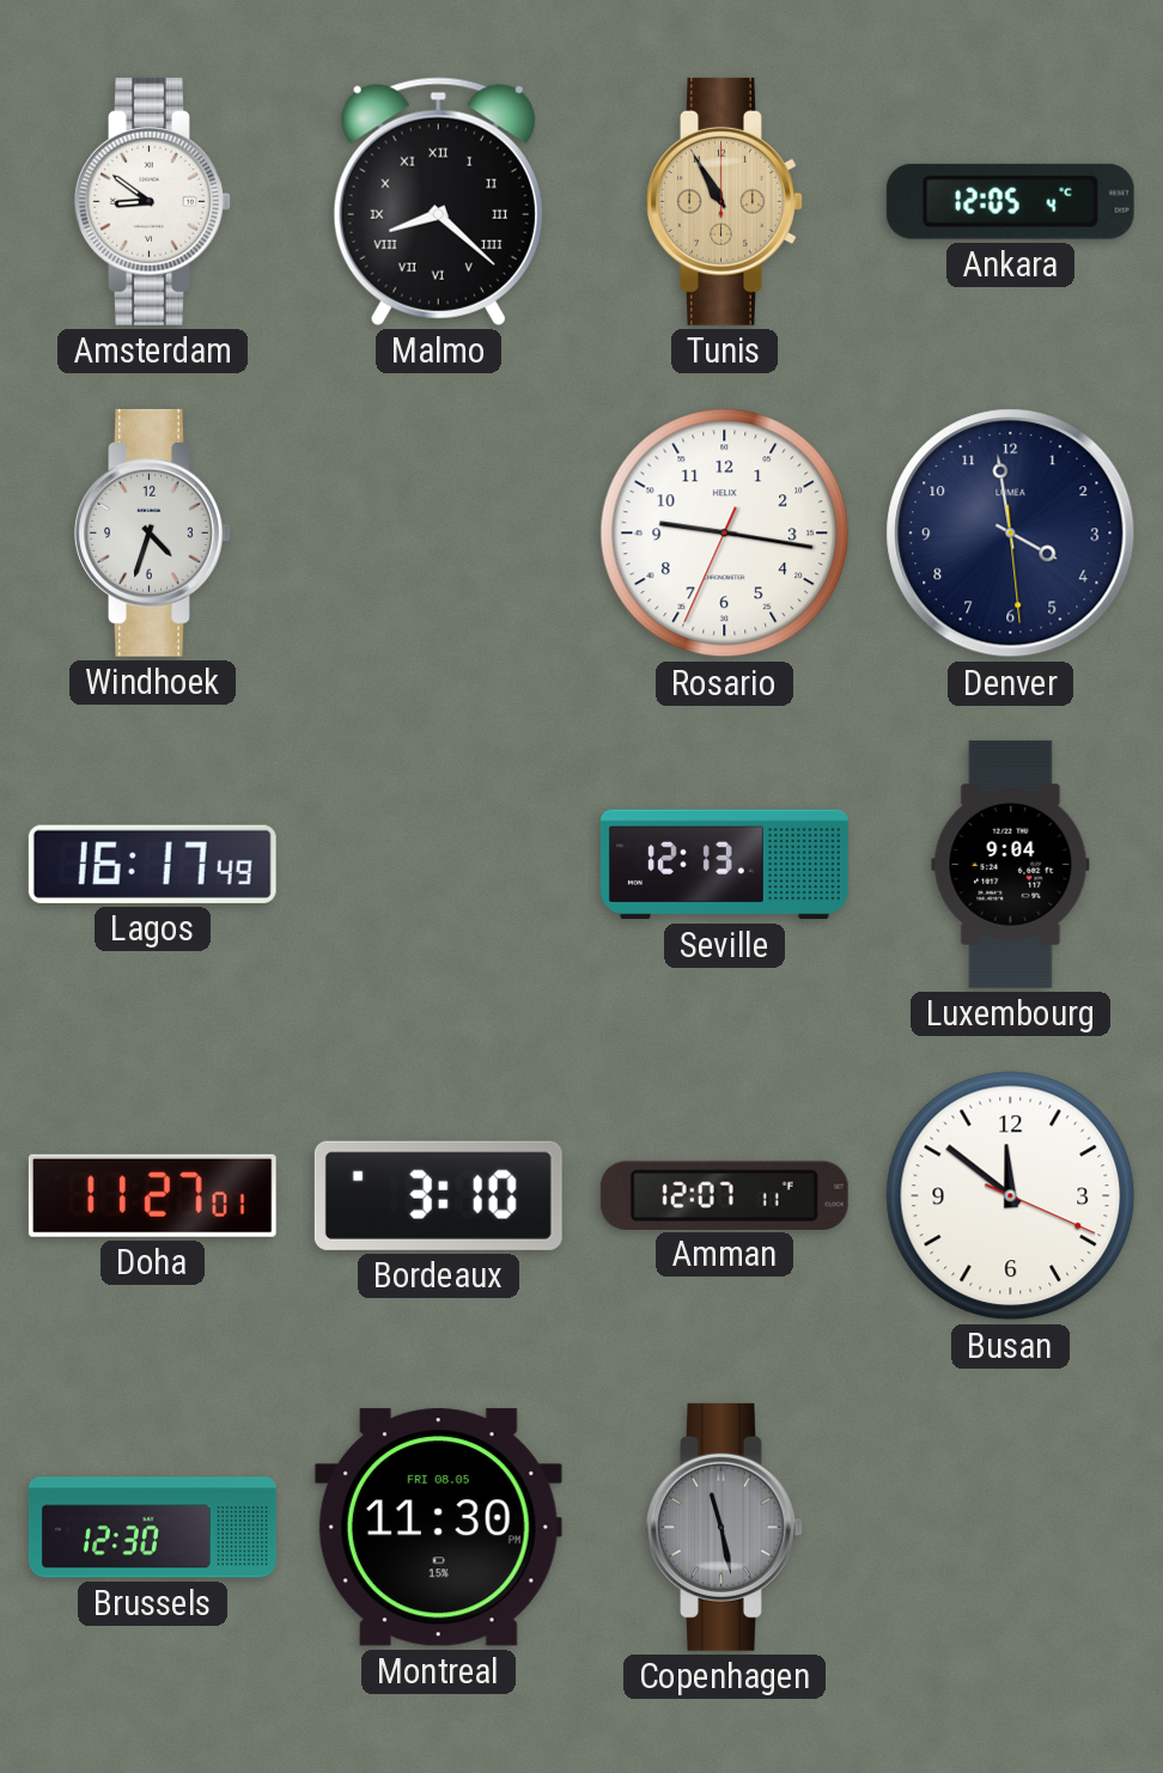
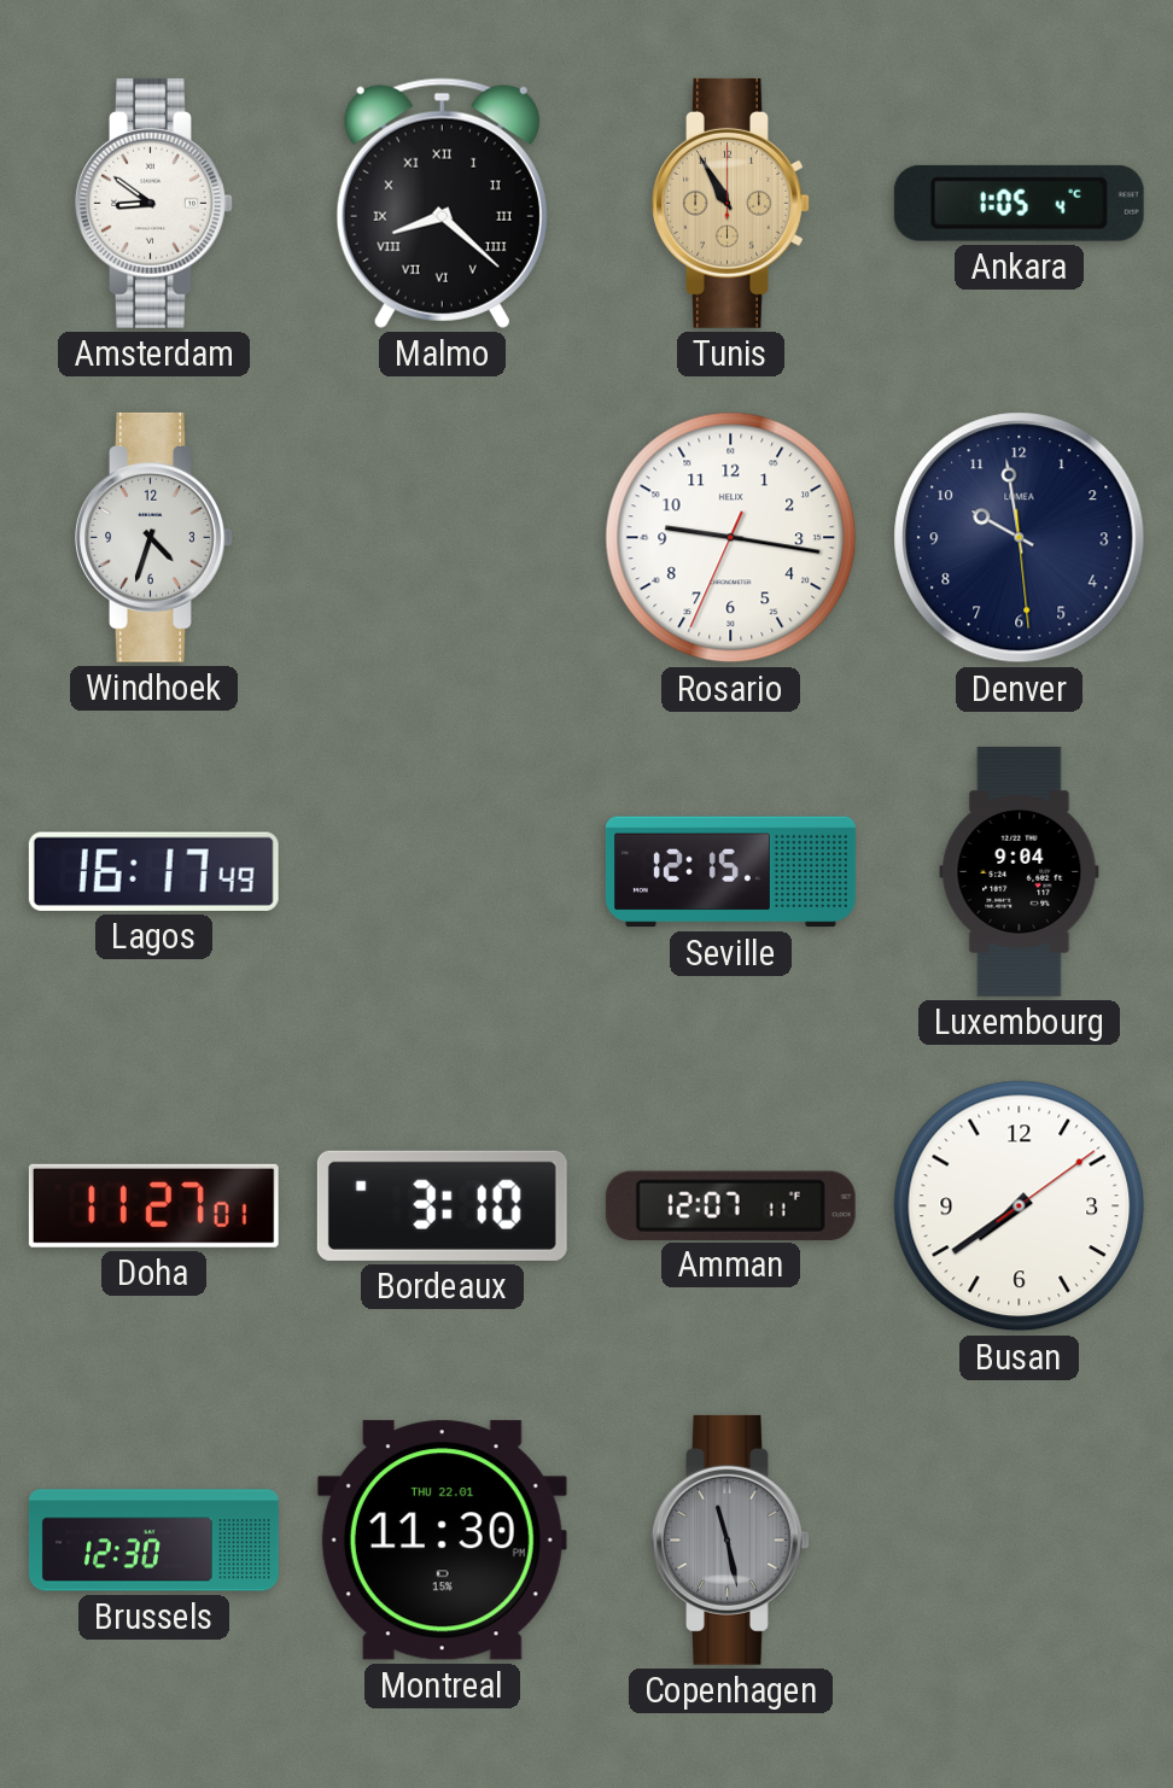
Ankara: 12:05 -> 1:05
Denver: 3:58 -> 9:58
Seville: 12:13 -> 12:15
Busan: 11:51 -> 7:39
Montreal date: FRI 08.05 -> THU 22.01
